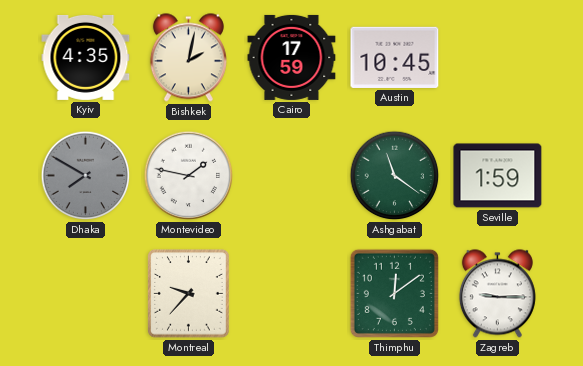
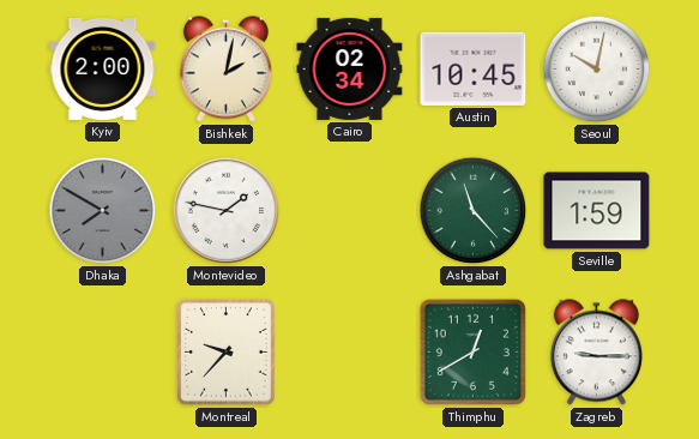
Kyiv: 4:35 -> 2:00
Cairo: 17:59 -> 02:34
Seoul: none -> 10:02
Ashgabat: 11:21 -> 11:23
Thimphu: 12:09 -> 12:40
